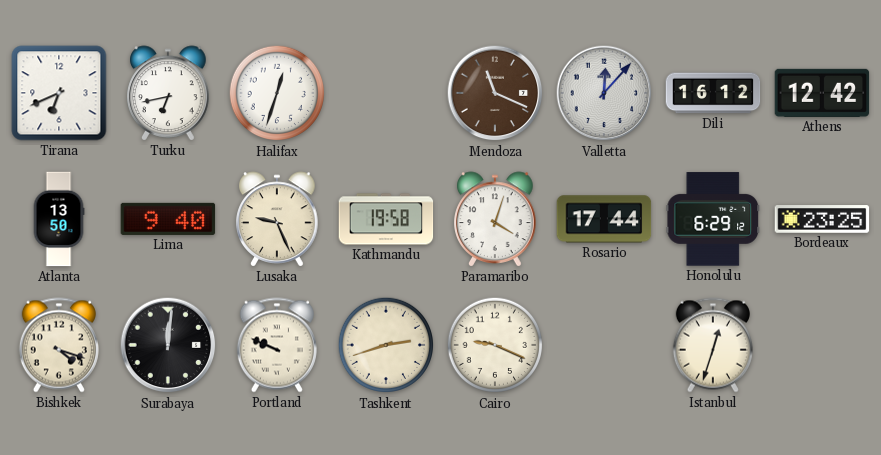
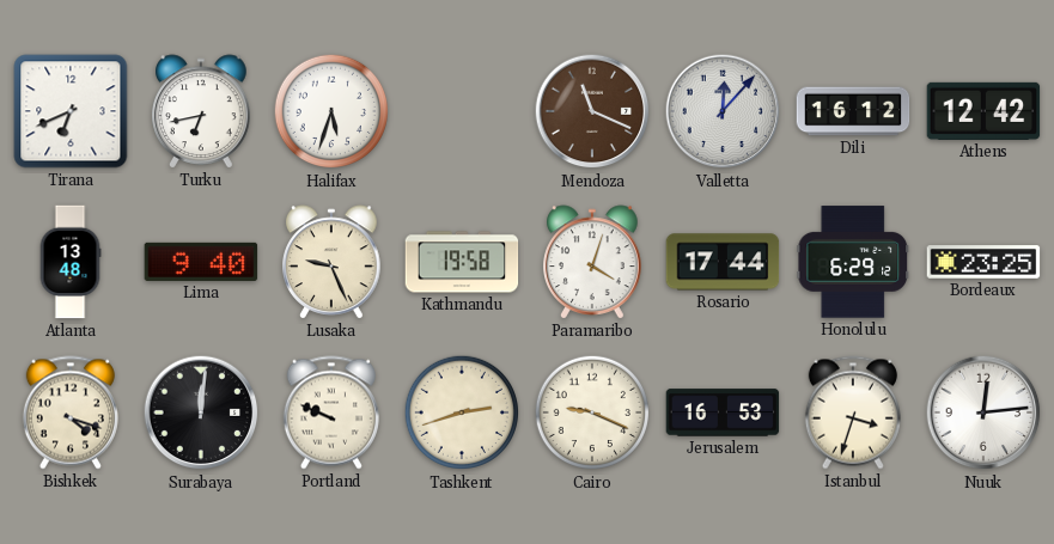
Halifax: 12:33 -> 5:33
Atlanta: 13:50 -> 13:48
Jerusalem: none -> 16:53
Istanbul: 12:33 -> 3:33
Nuuk: none -> 12:14
